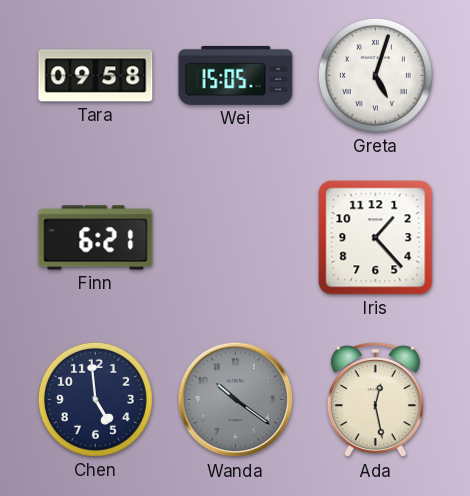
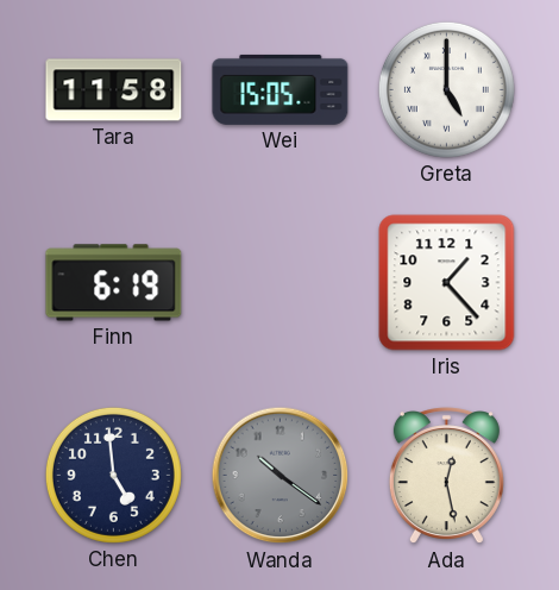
Tara: 09:58 -> 11:58
Greta: 5:03 -> 5:00
Finn: 6:21 -> 6:19
